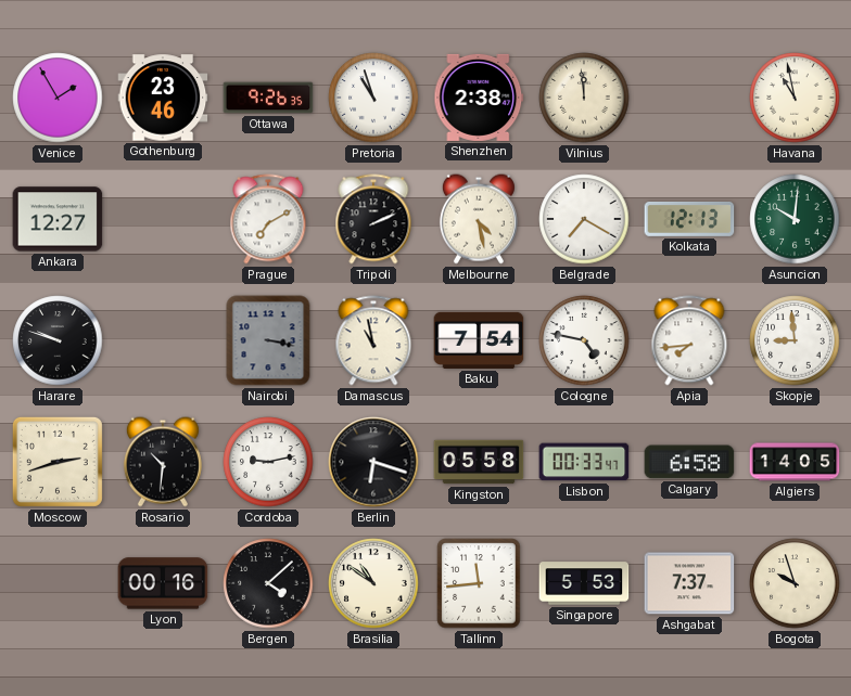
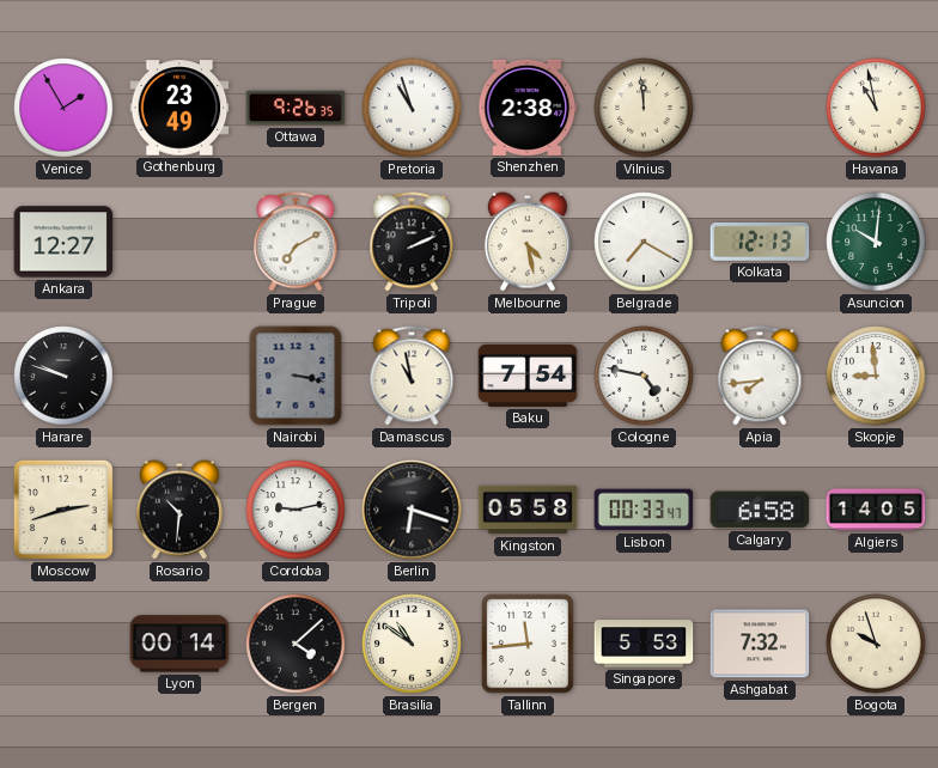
Gothenburg: 23:46 -> 23:49
Lyon: 00:16 -> 00:14
Ashgabat: 7:37 -> 7:32
